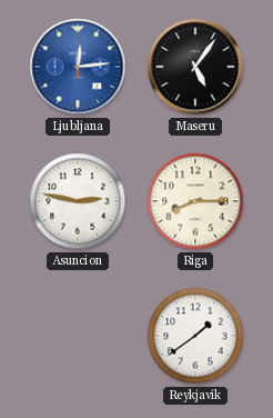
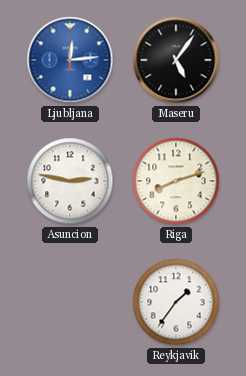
Riga: 8:15 -> 8:12
Reykjavik: 1:39 -> 1:36
